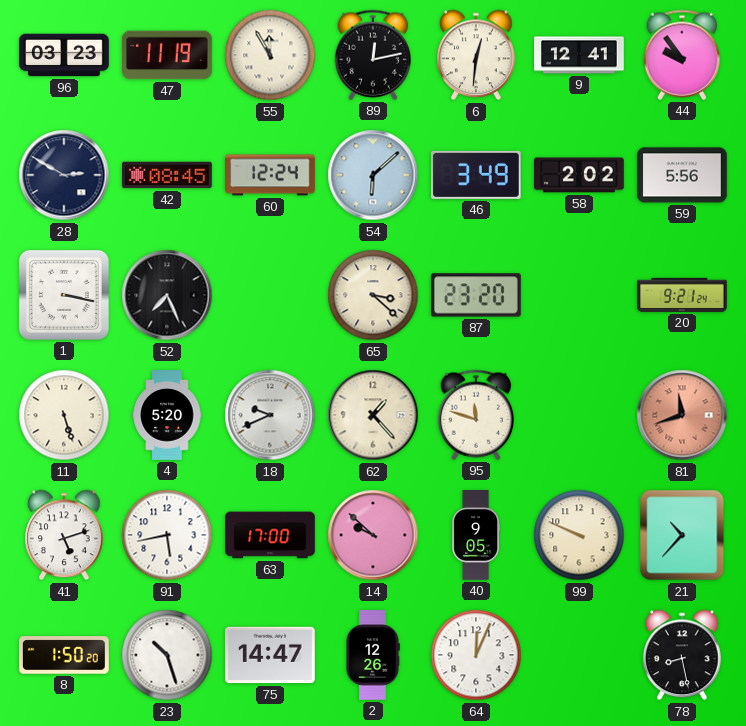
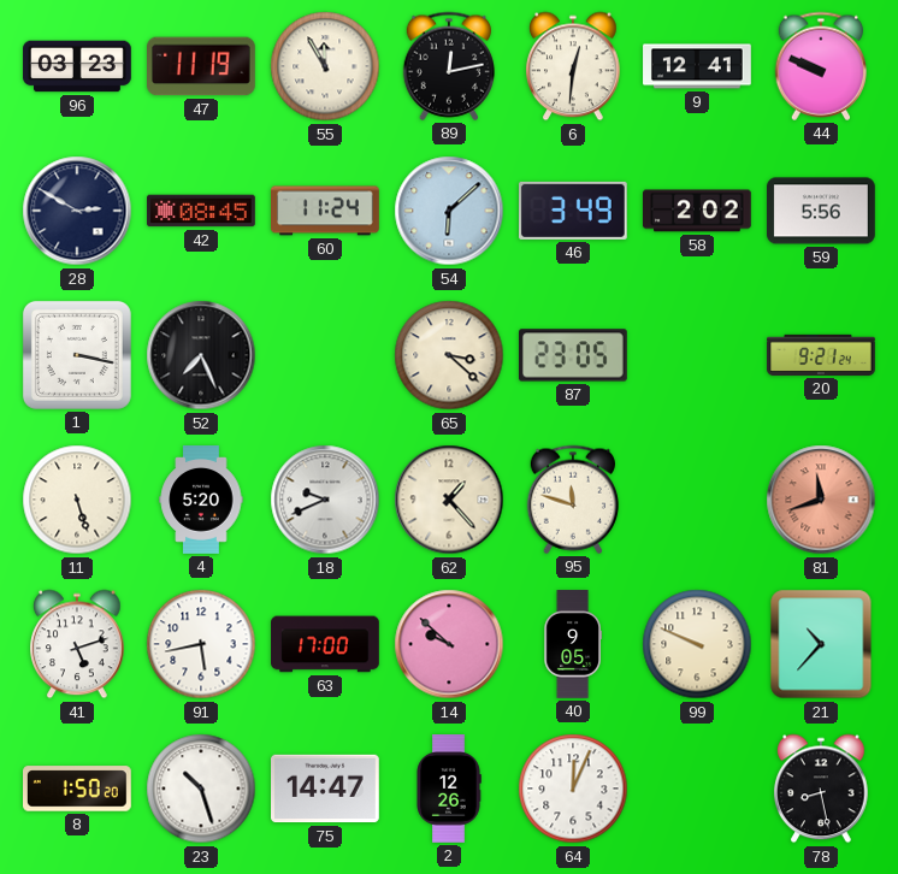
44: 9:54 -> 9:49
60: 12:24 -> 11:24
87: 23:20 -> 23:05
